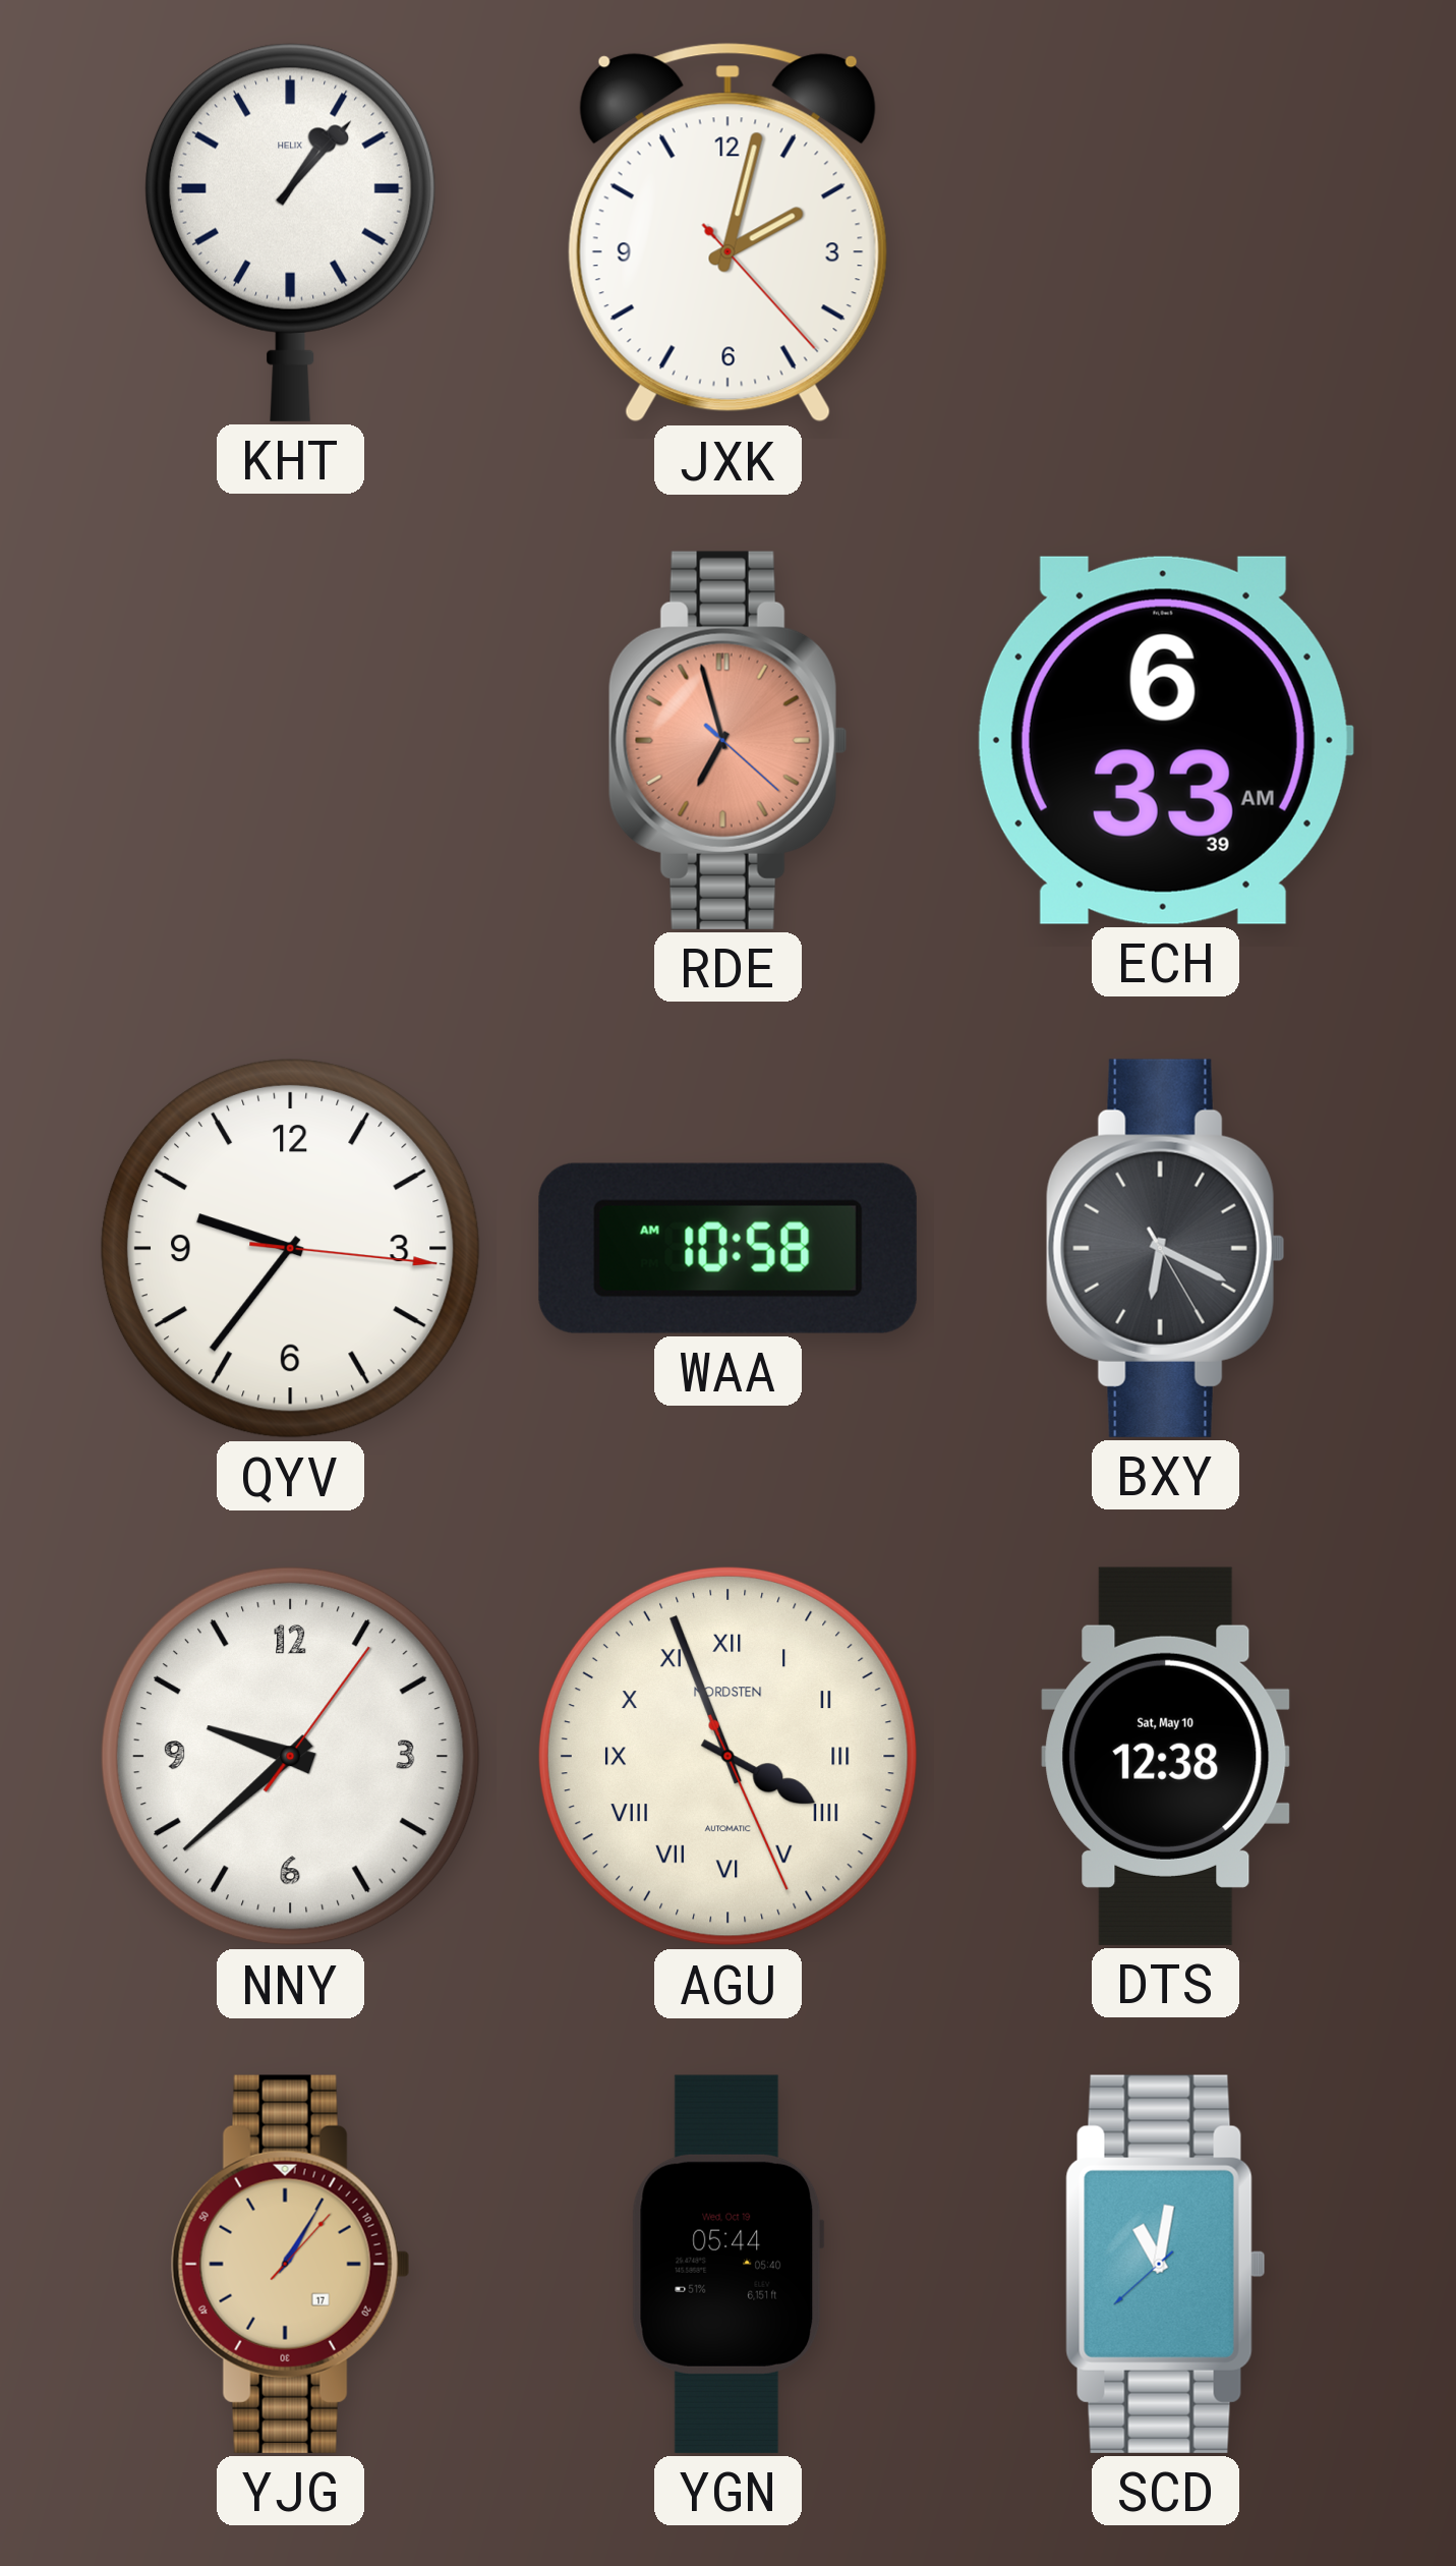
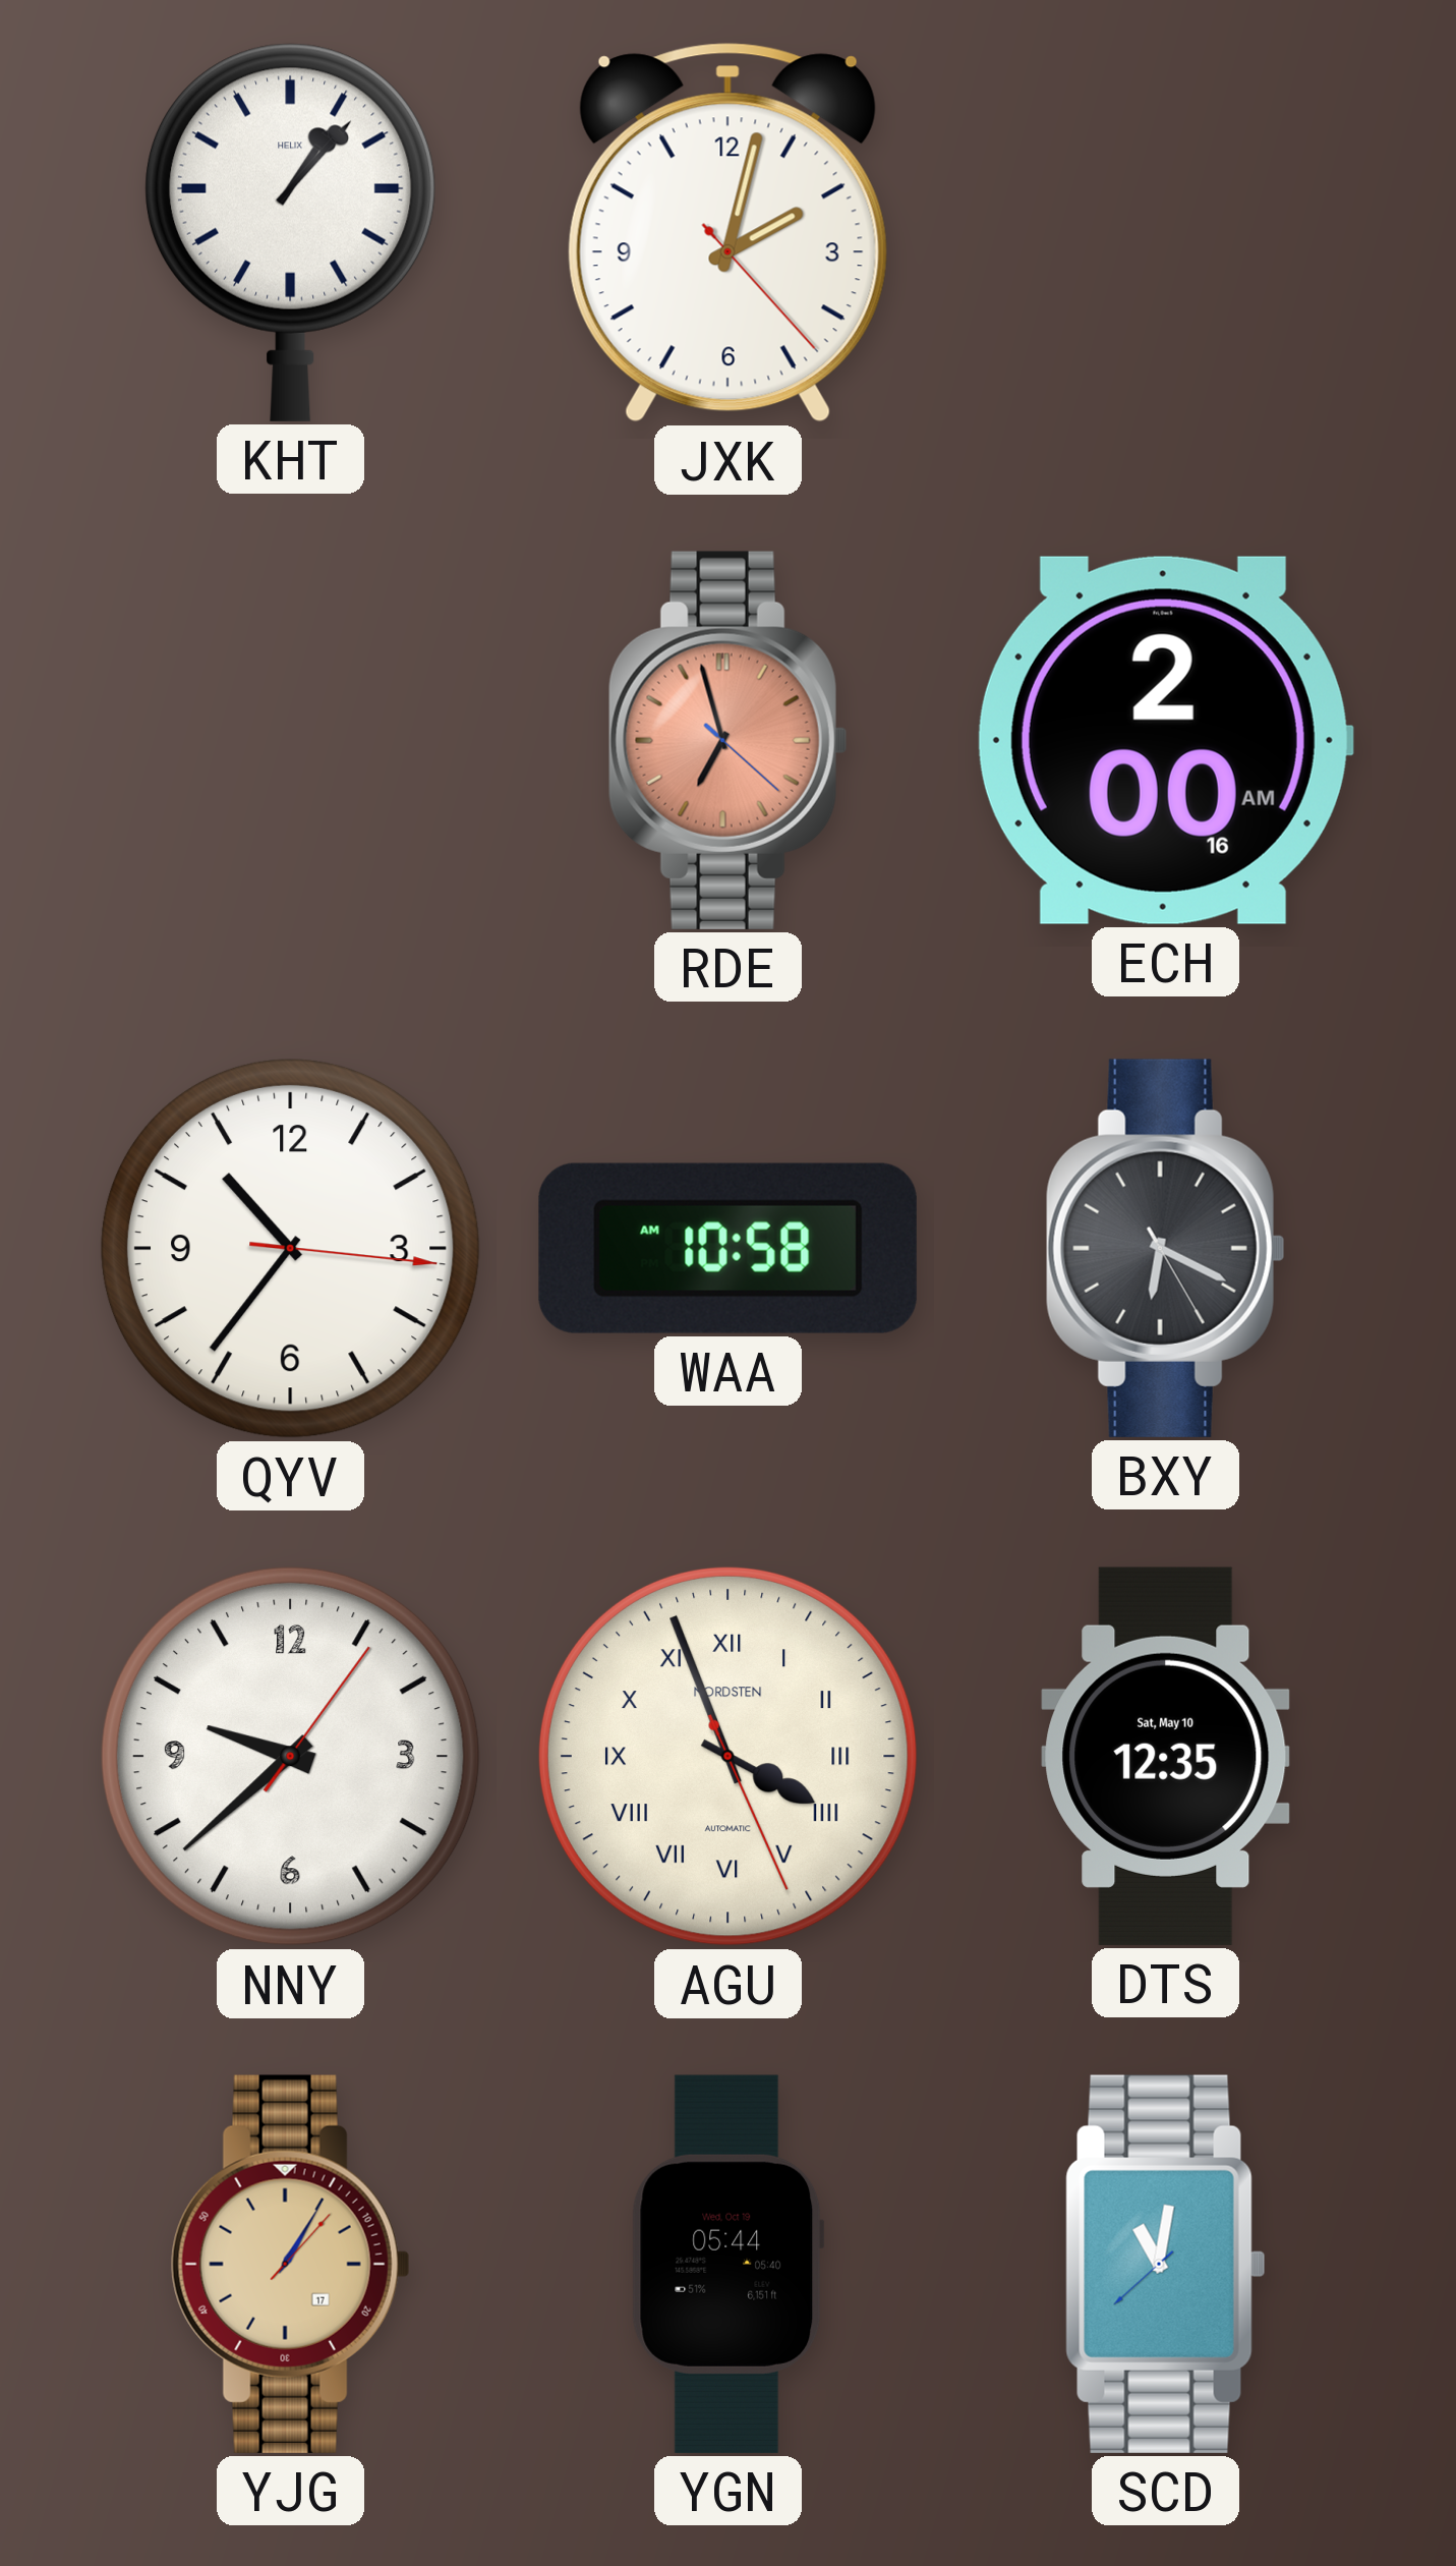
ECH: 6:33 -> 2:00
QYV: 9:36 -> 10:36
DTS: 12:38 -> 12:35
